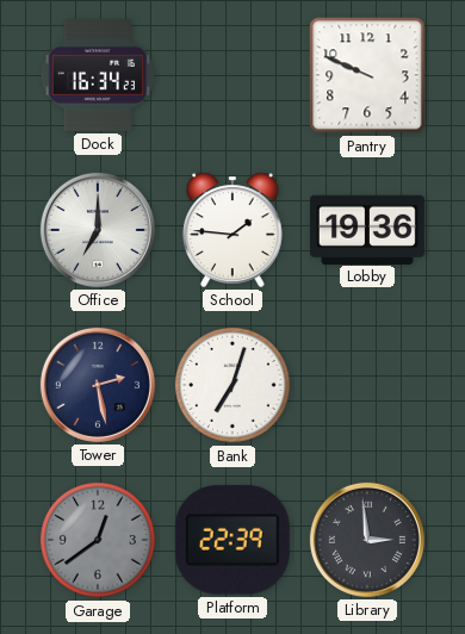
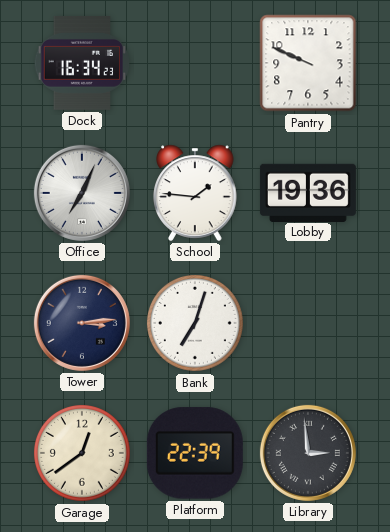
Office: 7:00 -> 7:04
Tower: 2:28 -> 3:14
Garage dial: grey -> cream
